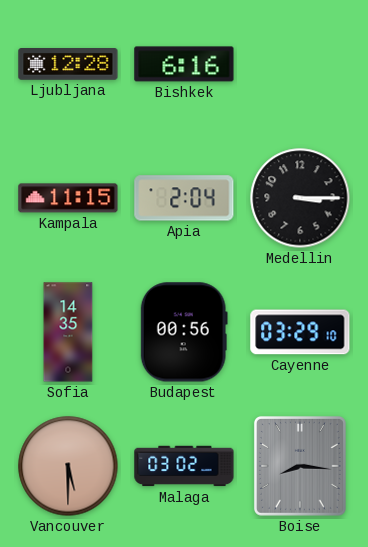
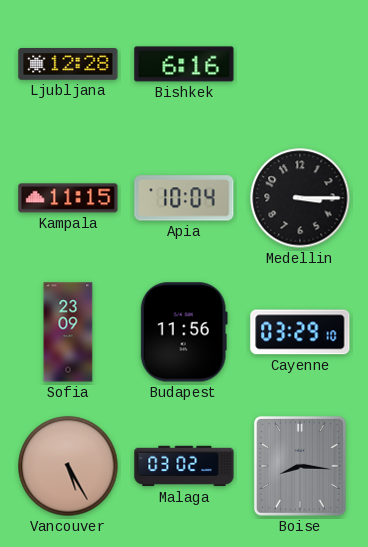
Apia: 2:04 -> 10:04
Sofia: 14:35 -> 23:09
Budapest: 00:56 -> 11:56
Vancouver: 5:30 -> 5:25
